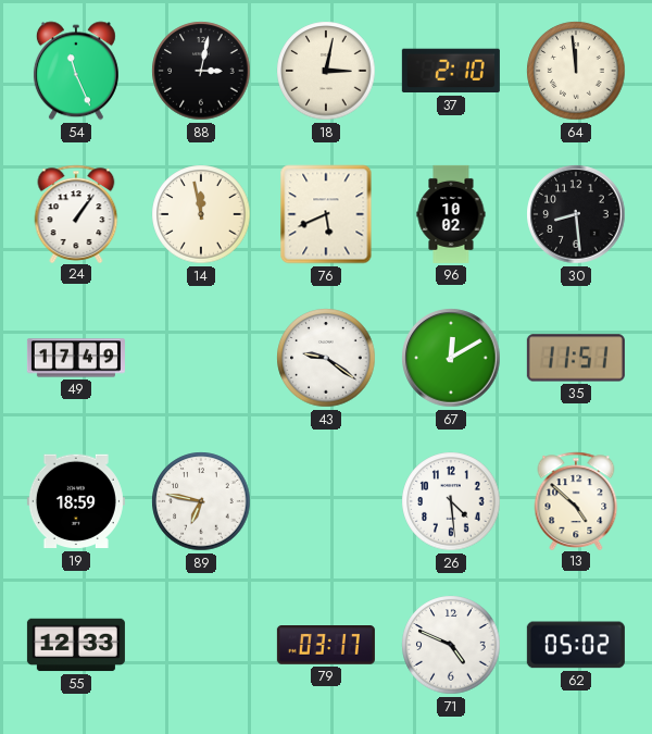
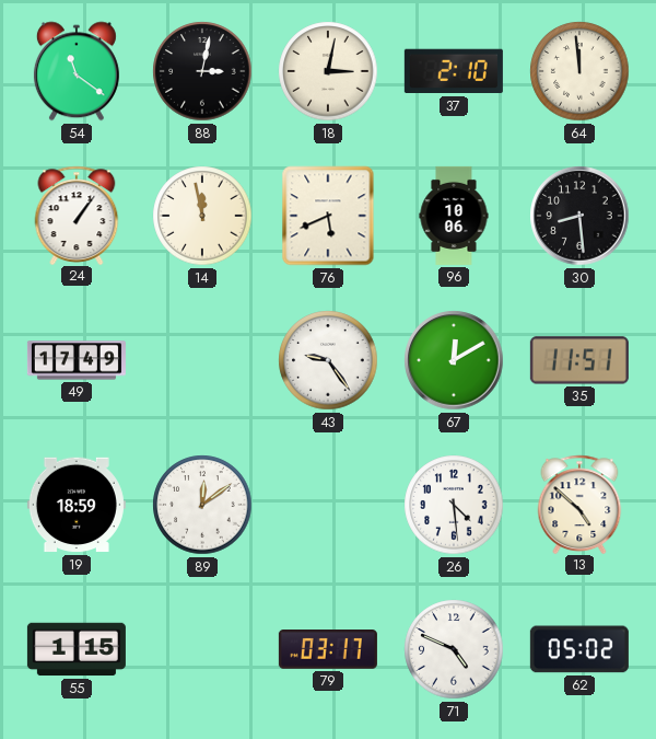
54: 11:26 -> 11:21
96: 10:02 -> 10:06
43: 9:21 -> 9:24
89: 6:47 -> 12:09
55: 12:33 -> 1:15
